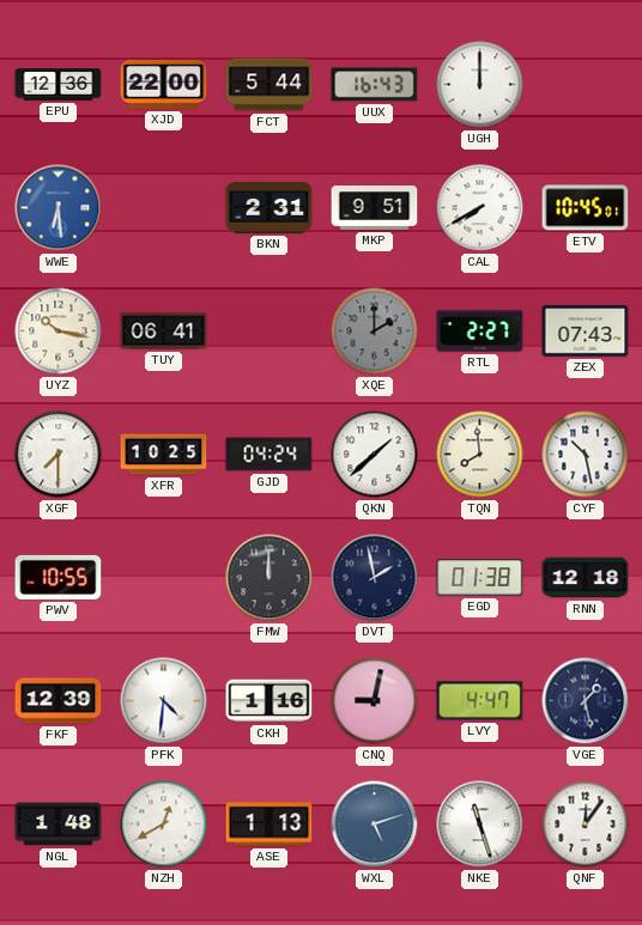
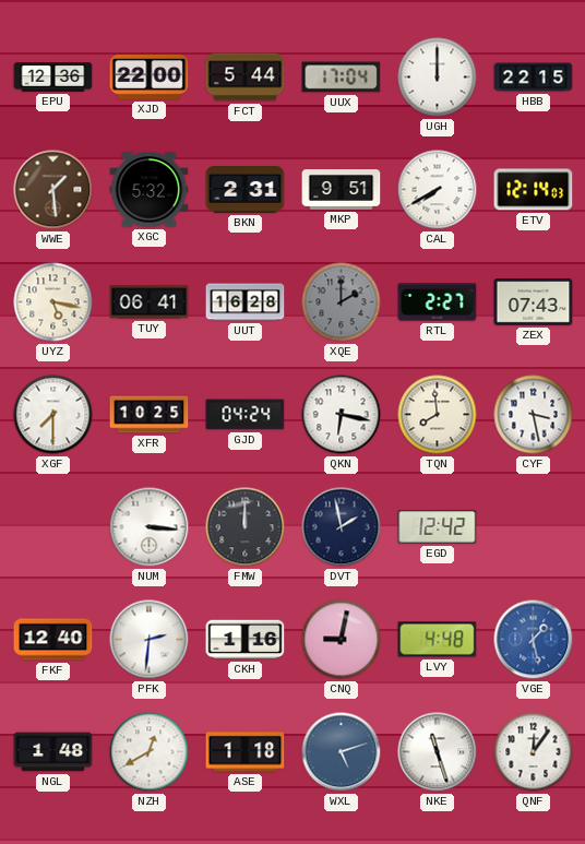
UUX: 16:43 -> 17:04
HBB: none -> 22:15
WWE: 6:29 -> 1:29
WWE dial: blue -> brown
XGC: none -> 5:32
ETV: 10:45 -> 12:14
UYZ: 10:17 -> 5:17
UUT: none -> 16:28
QKN: 1:38 -> 6:17
CYF: 10:28 -> 3:28
PWV: 10:55 -> none
NUM: none -> 3:16
EGD: 01:38 -> 12:42
RNN: 12:18 -> none
FKF: 12:39 -> 12:40
PFK: 4:31 -> 2:31
LVY: 4:47 -> 4:48
VGE dial: navy -> blue
ASE: 1:13 -> 1:18
